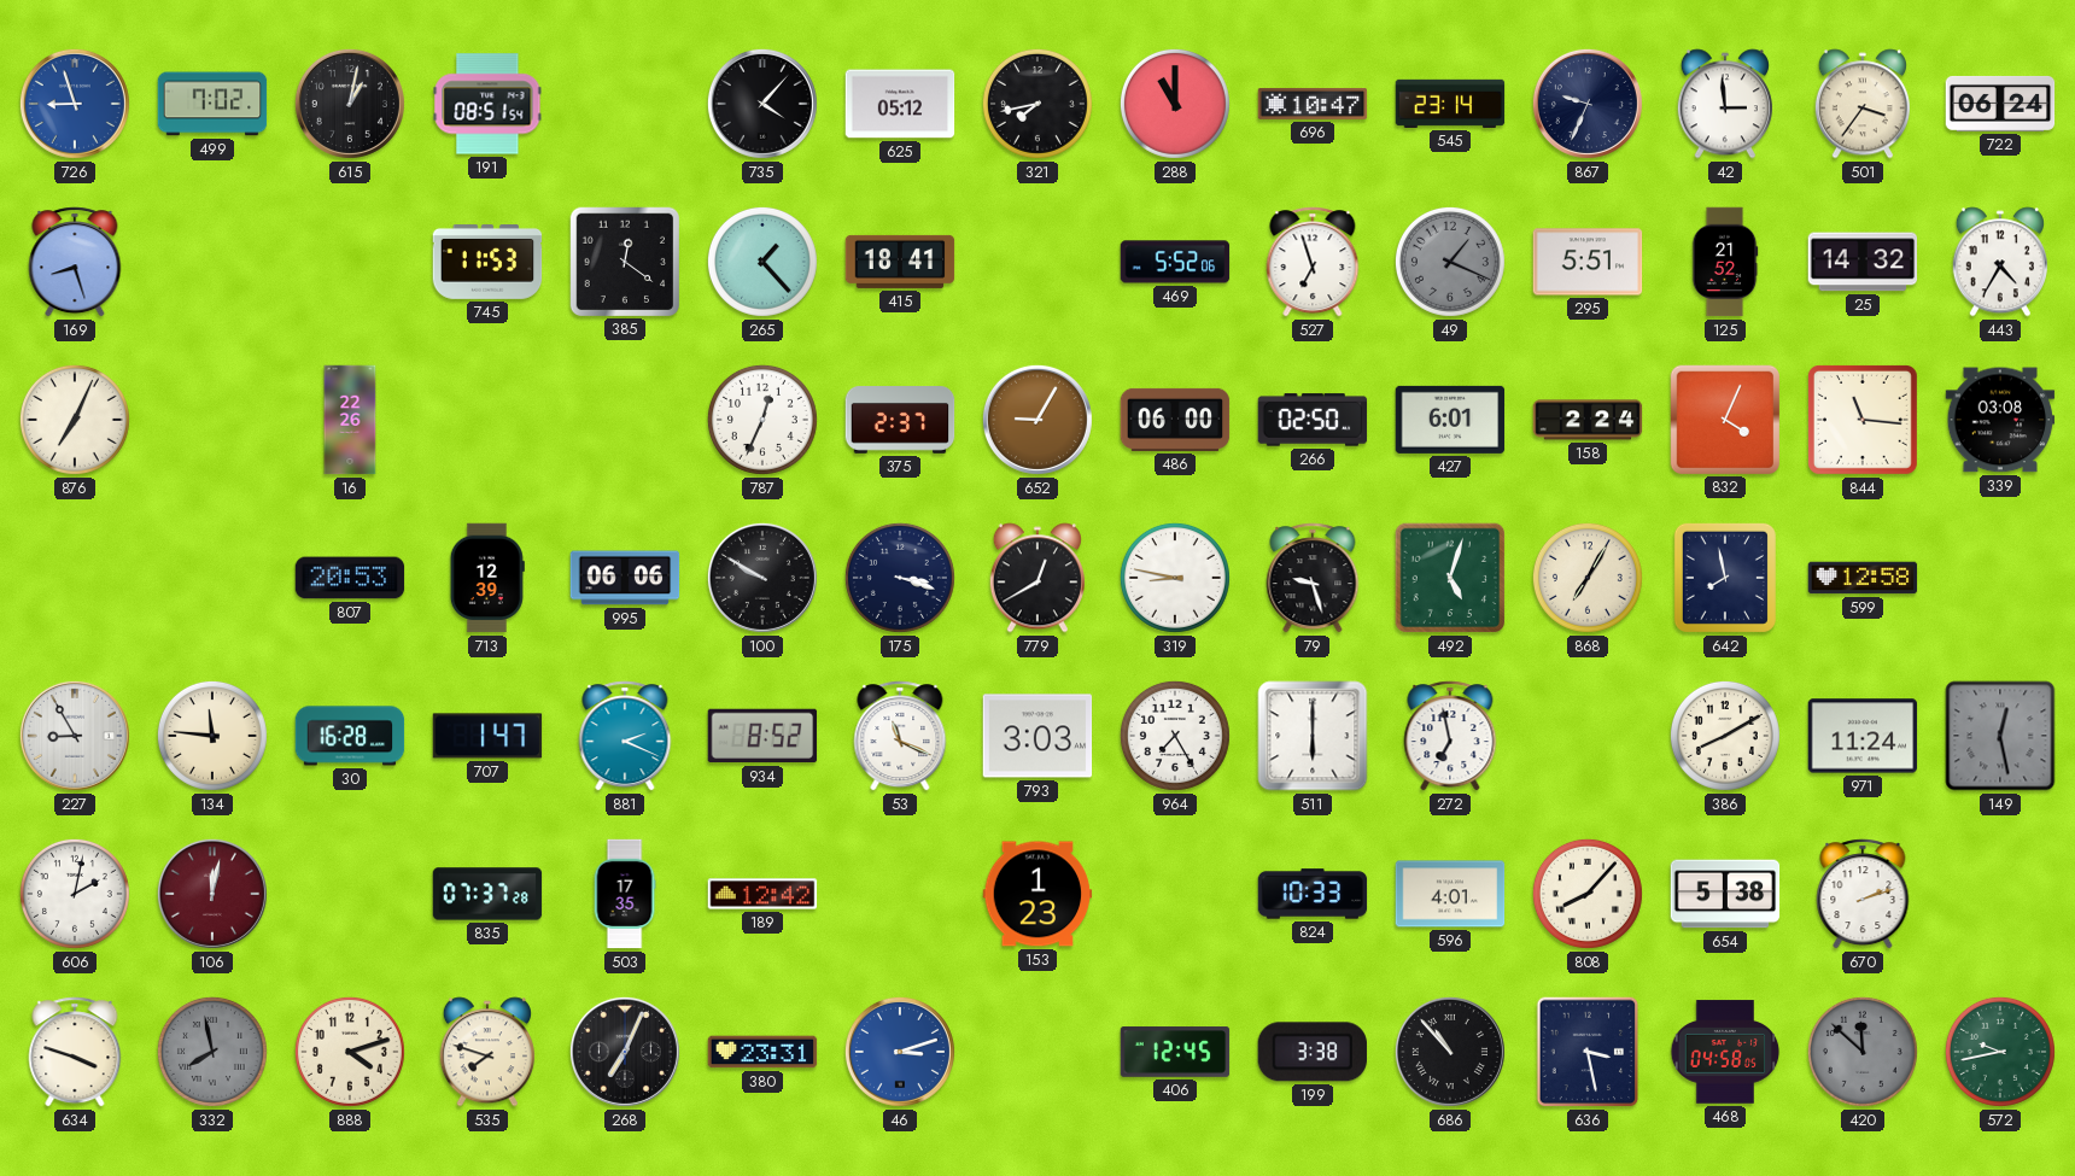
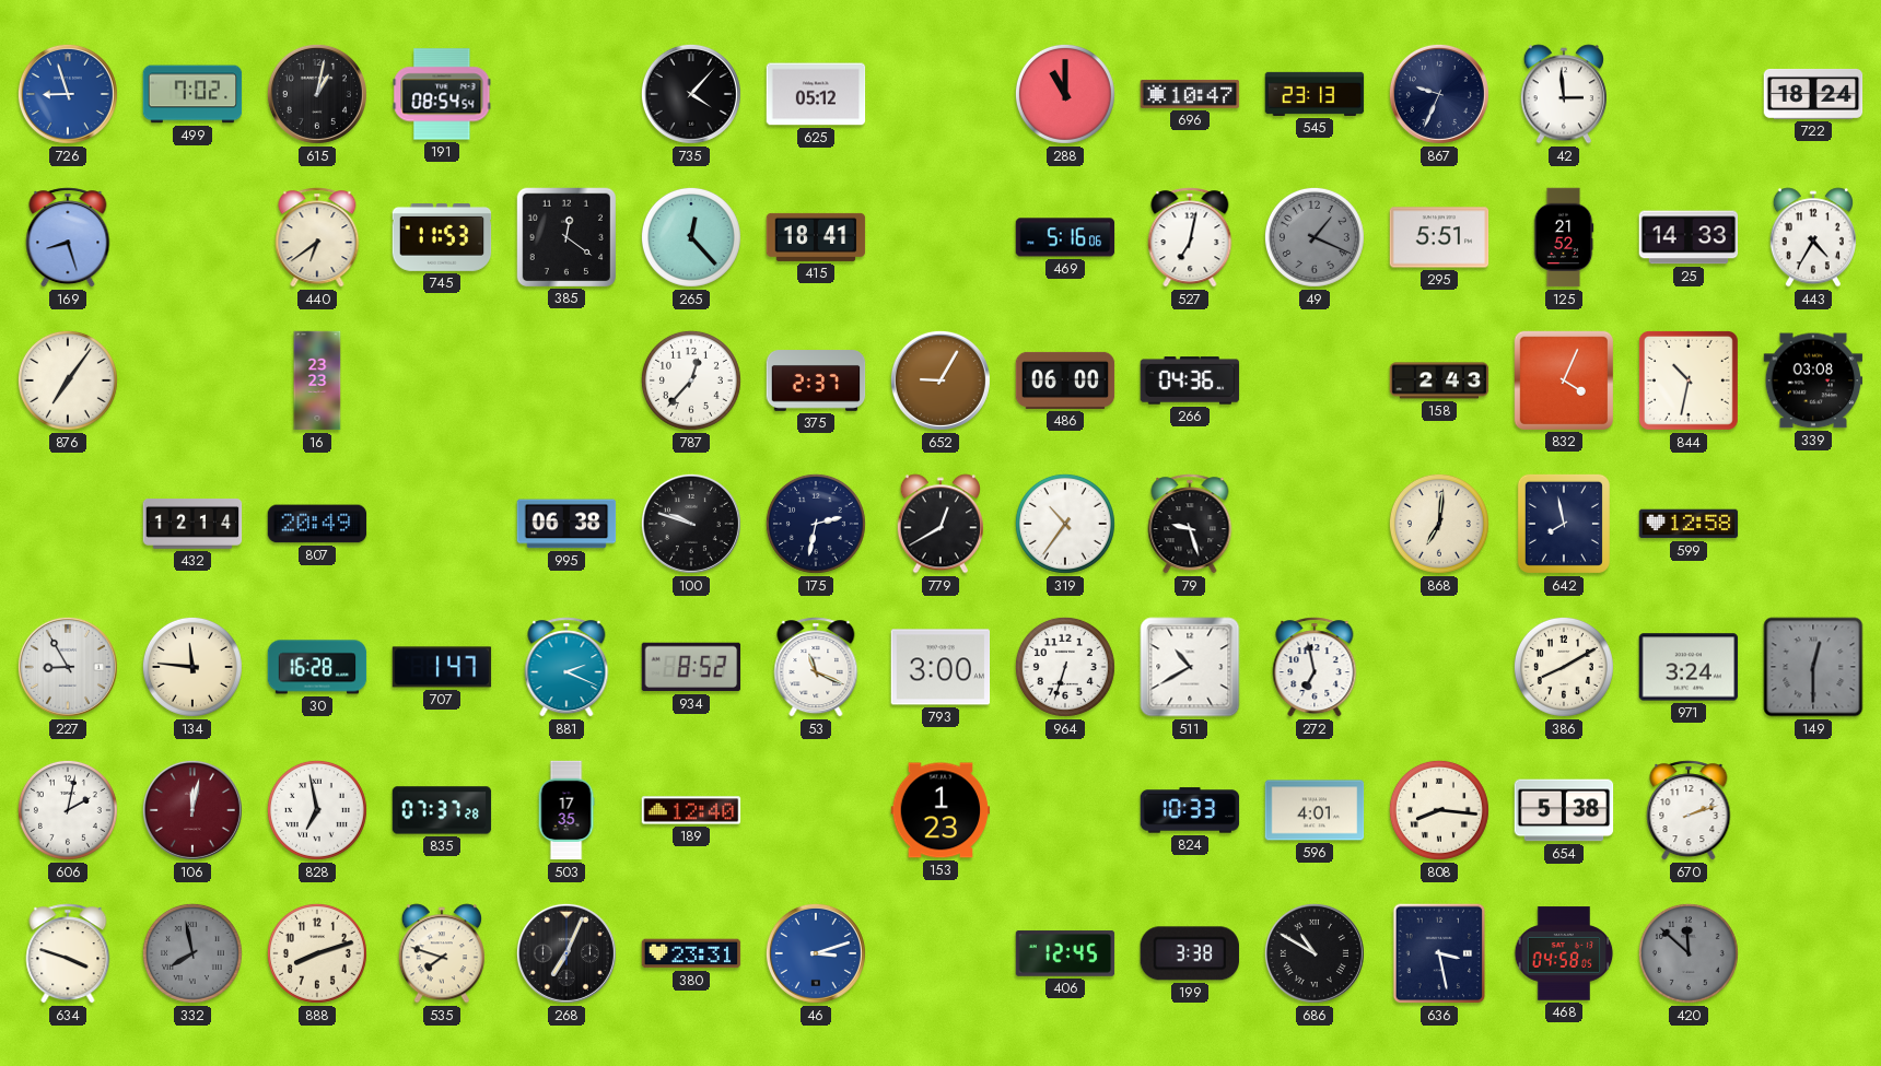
191: 08:51 -> 08:54
321: 7:43 -> none
545: 23:14 -> 23:13
501: 3:36 -> none
722: 06:24 -> 18:24
440: none -> 6:39
265: 1:23 -> 12:23
469: 5:52 -> 5:16
527: 6:57 -> 7:02
25: 14:32 -> 14:33
876: 7:04 -> 7:06
16: 22:26 -> 23:23
787: 12:34 -> 12:37
266: 02:50 -> 04:36
427: 6:01 -> none
158: 2:24 -> 2:43
844: 11:16 -> 10:32
432: none -> 12:14
807: 20:53 -> 20:49
713: 12:39 -> none
995: 06:06 -> 06:38
100: 9:50 -> 9:48
175: 3:18 -> 2:32
319: 8:47 -> 10:36
492: 5:03 -> none
868: 7:05 -> 7:01
793: 3:03 -> 3:00
964: 7:25 -> 6:33
511: 6:00 -> 10:40
971: 11:24 -> 3:24
149: 12:28 -> 12:30
828: none -> 6:58
189: 12:42 -> 12:40
808: 8:07 -> 8:16
888: 4:12 -> 8:12
686: 10:53 -> 10:50
572: 9:43 -> none
